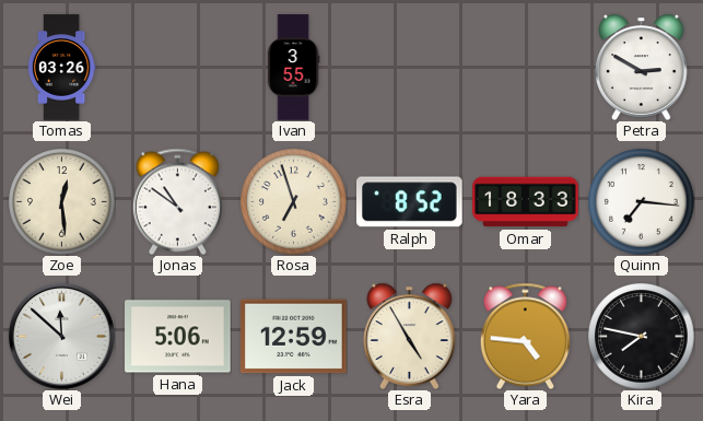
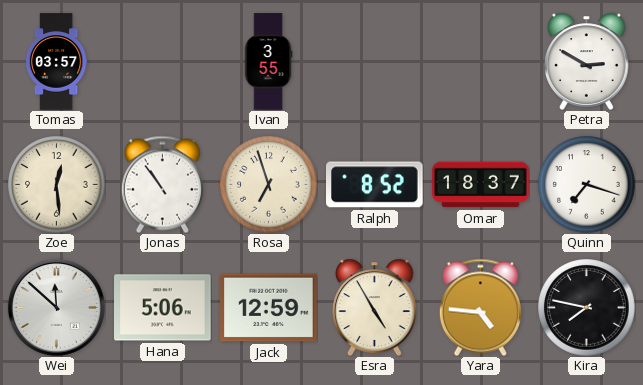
Tomas: 03:26 -> 03:57
Jonas: 10:51 -> 10:54
Omar: 18:33 -> 18:37
Quinn: 7:16 -> 7:18
